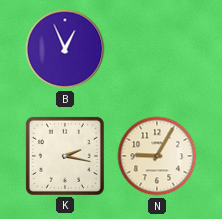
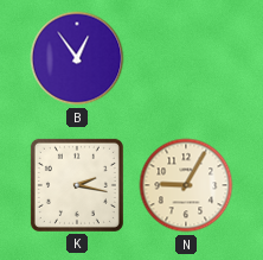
B: 12:56 -> 12:54
